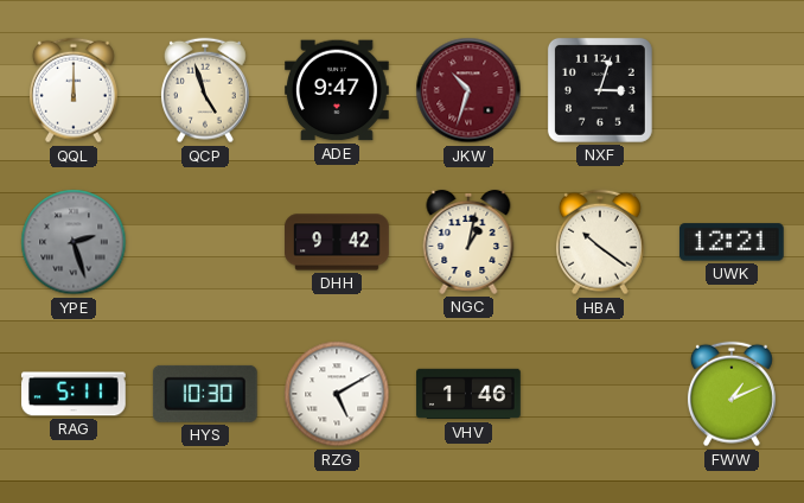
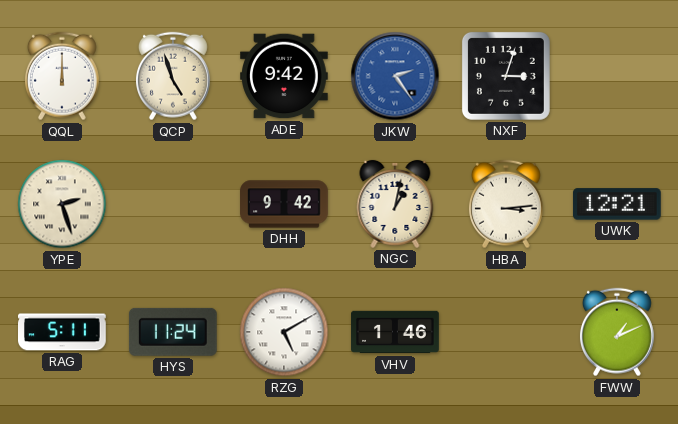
ADE: 9:47 -> 9:42
JKW: 10:33 -> 2:24
JKW dial: burgundy -> blue
YPE dial: grey -> cream
HBA: 10:21 -> 3:14
HYS: 10:30 -> 11:24
